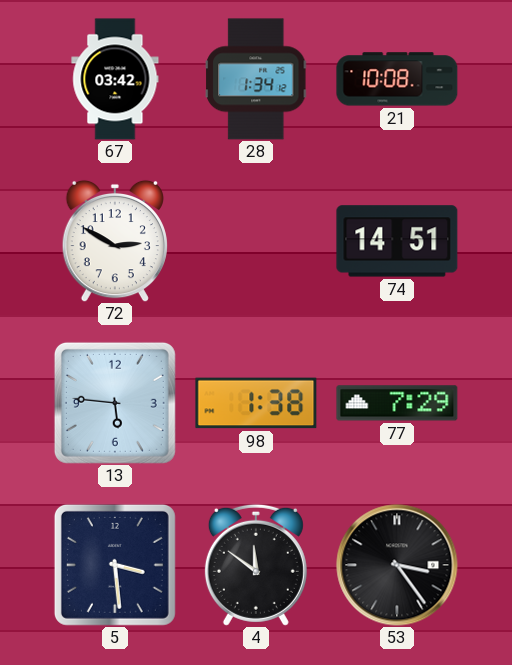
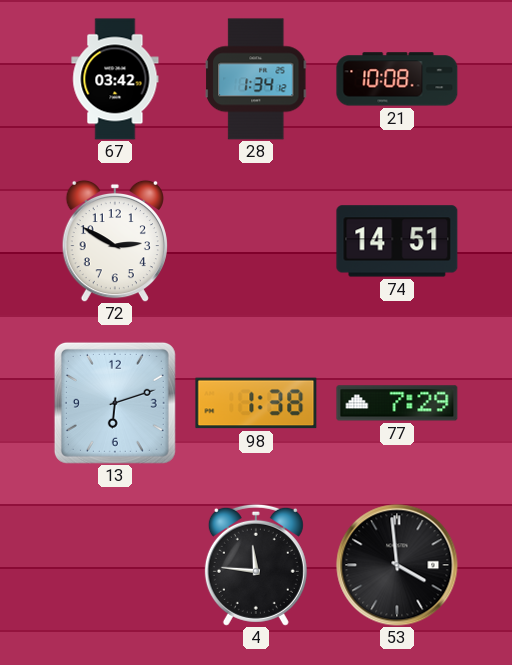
13: 5:46 -> 6:12
5: 3:29 -> none
4: 11:51 -> 11:46
53: 3:24 -> 3:59
